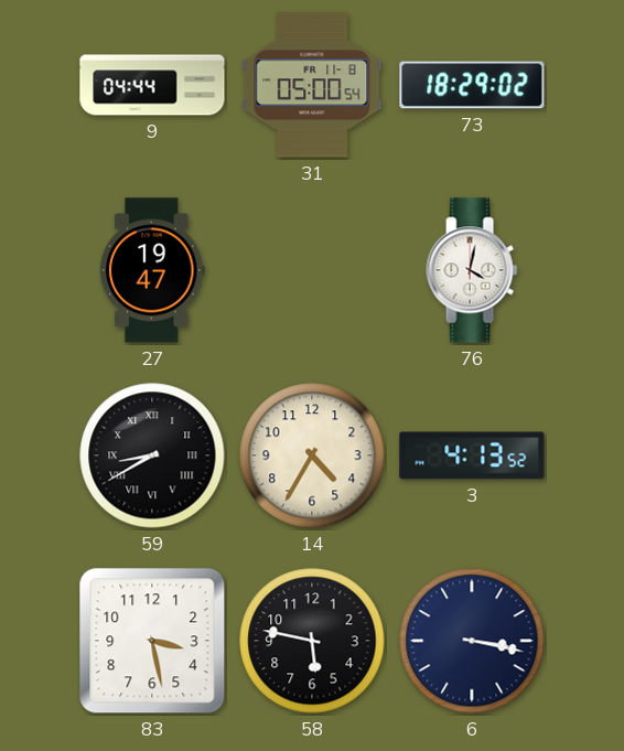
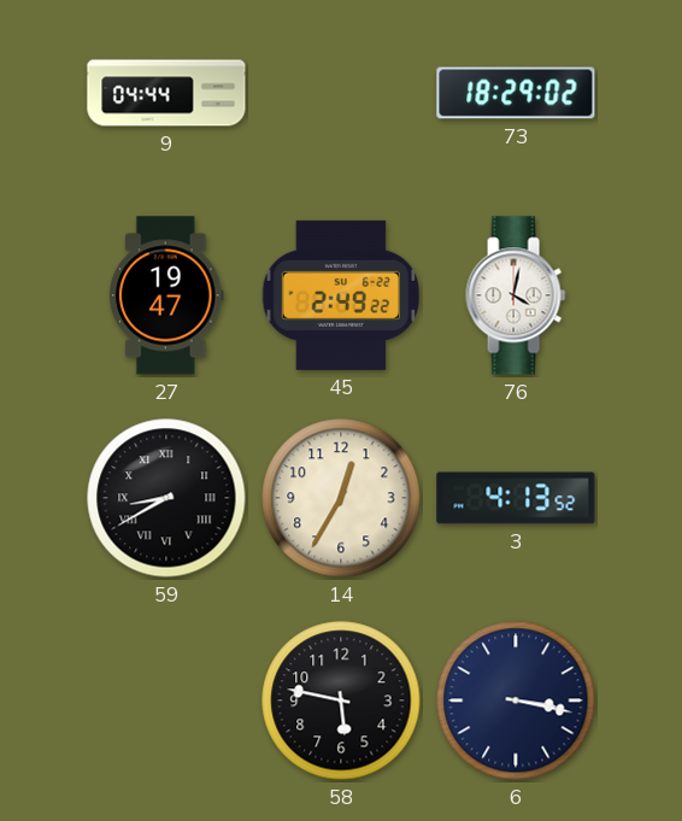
31: 05:00 -> none
45: none -> 2:49
14: 4:35 -> 12:35
83: 3:28 -> none
